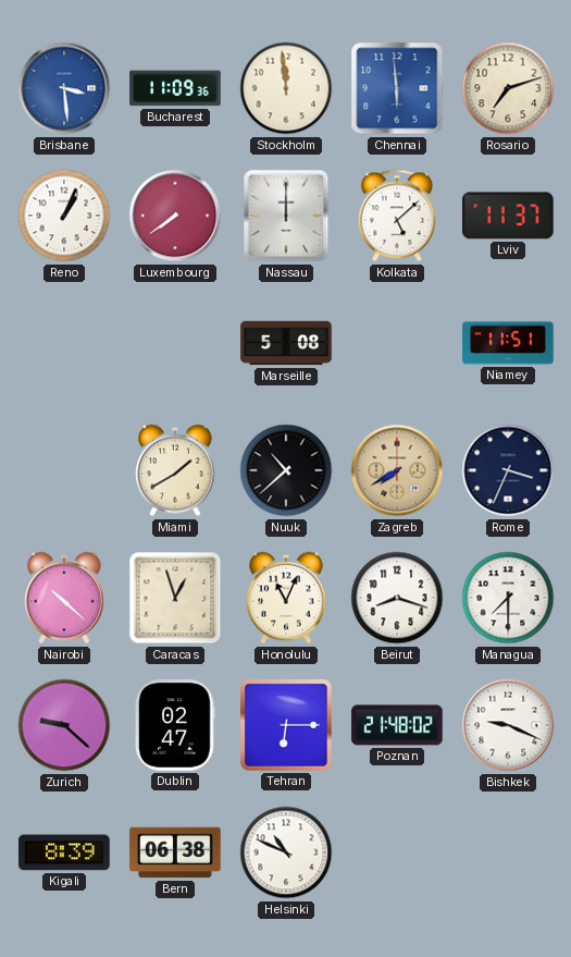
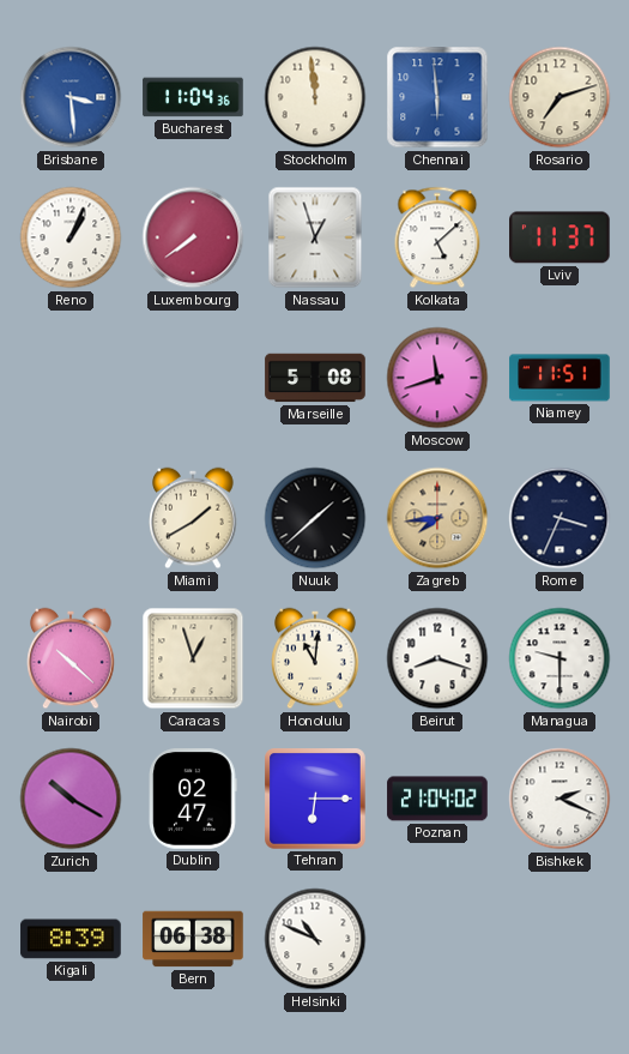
Bucharest: 11:09 -> 11:04
Nassau: 12:00 -> 12:57
Moscow: none -> 11:42
Nuuk: 10:38 -> 1:38
Zagreb: 7:40 -> 7:44
Honolulu: 11:04 -> 11:01
Managua: 7:30 -> 9:30
Zurich: 9:22 -> 10:20
Poznan: 21:48 -> 21:04
Bishkek: 9:19 -> 2:19
